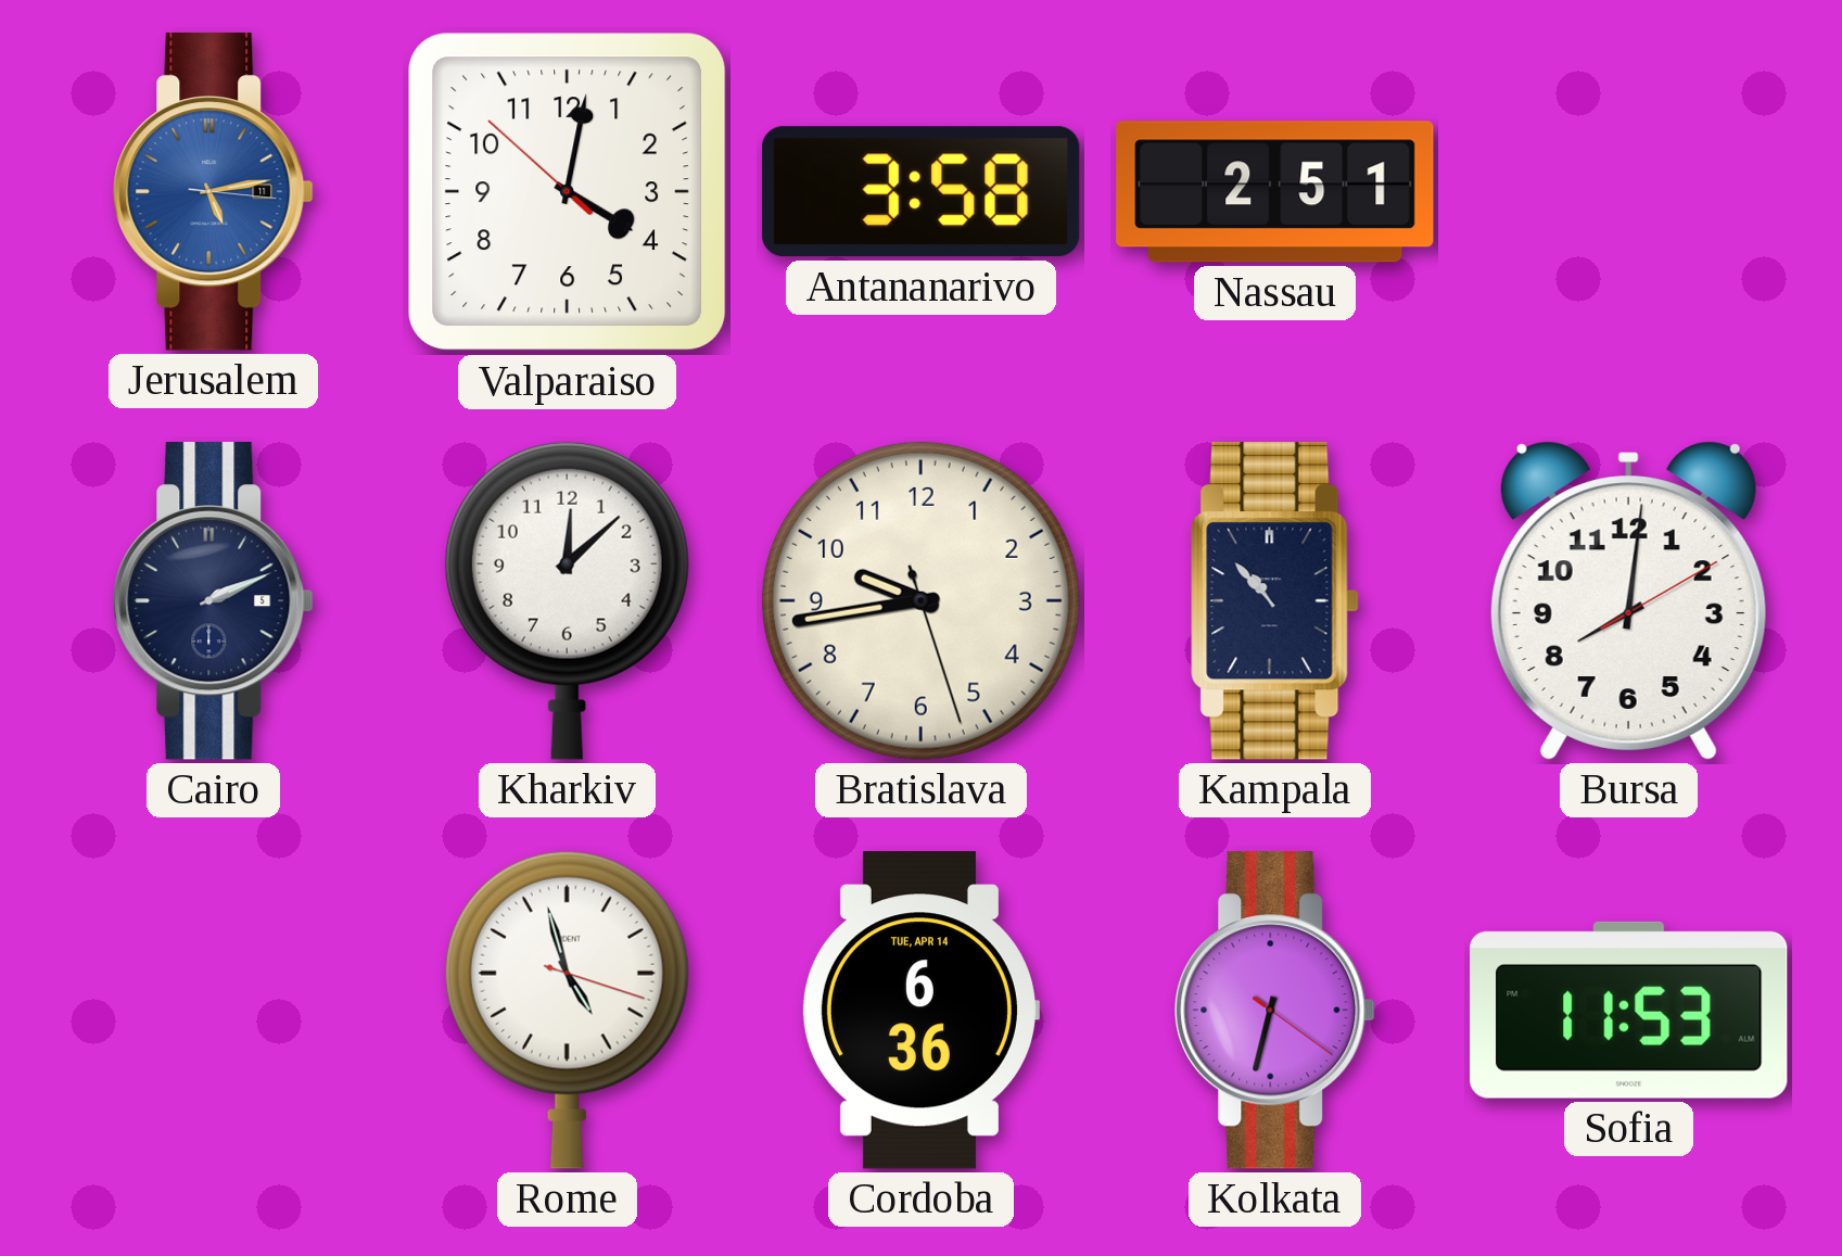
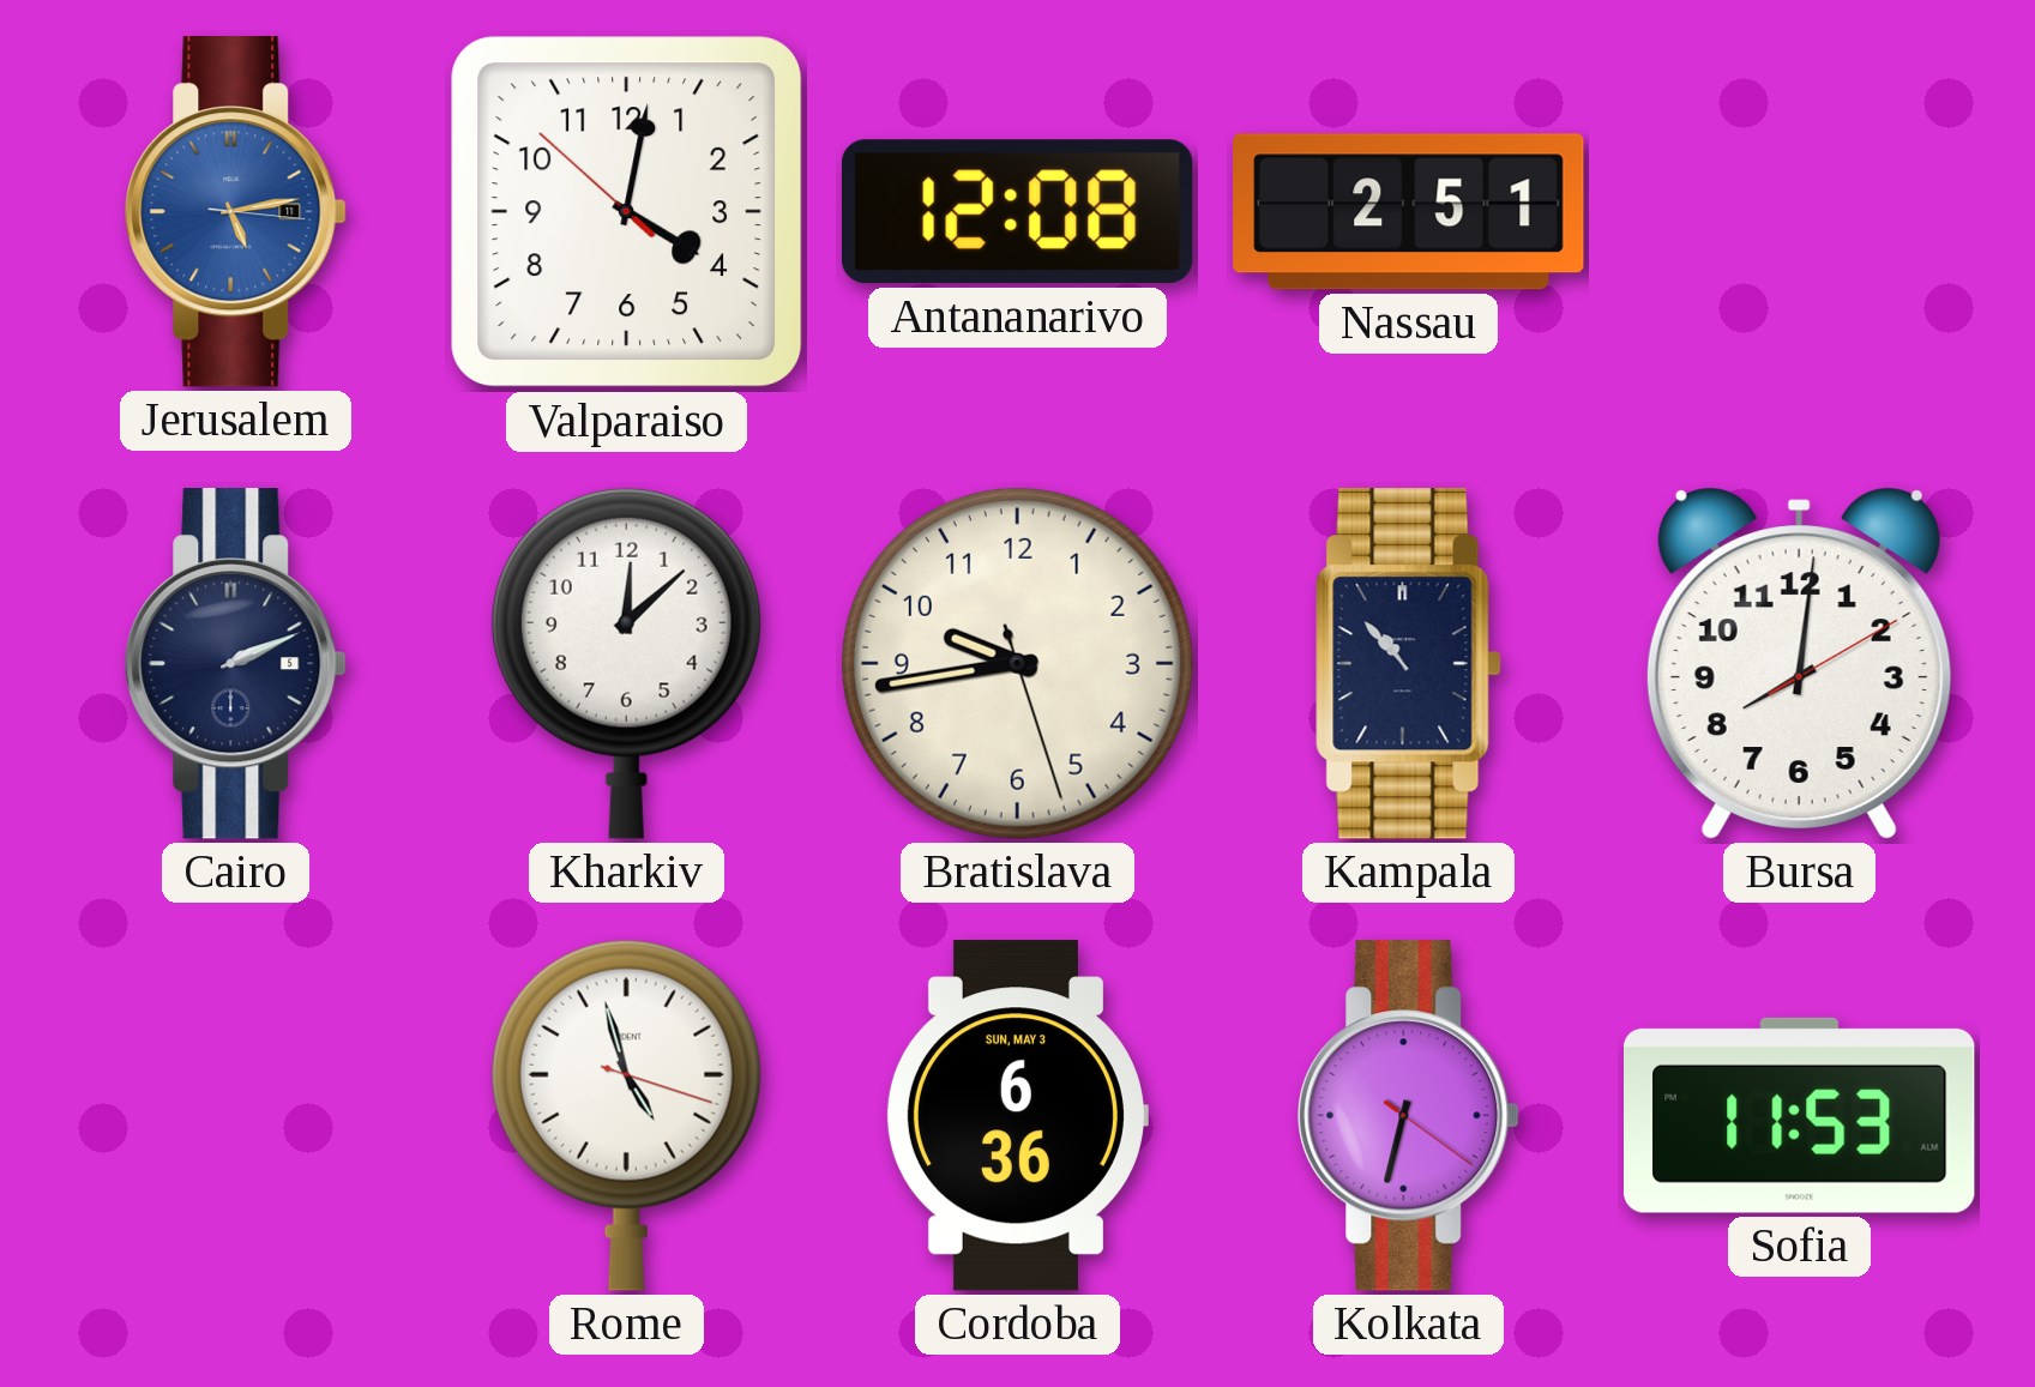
Antananarivo: 3:58 -> 12:08
Cordoba date: TUE, APR 14 -> SUN, MAY 3
